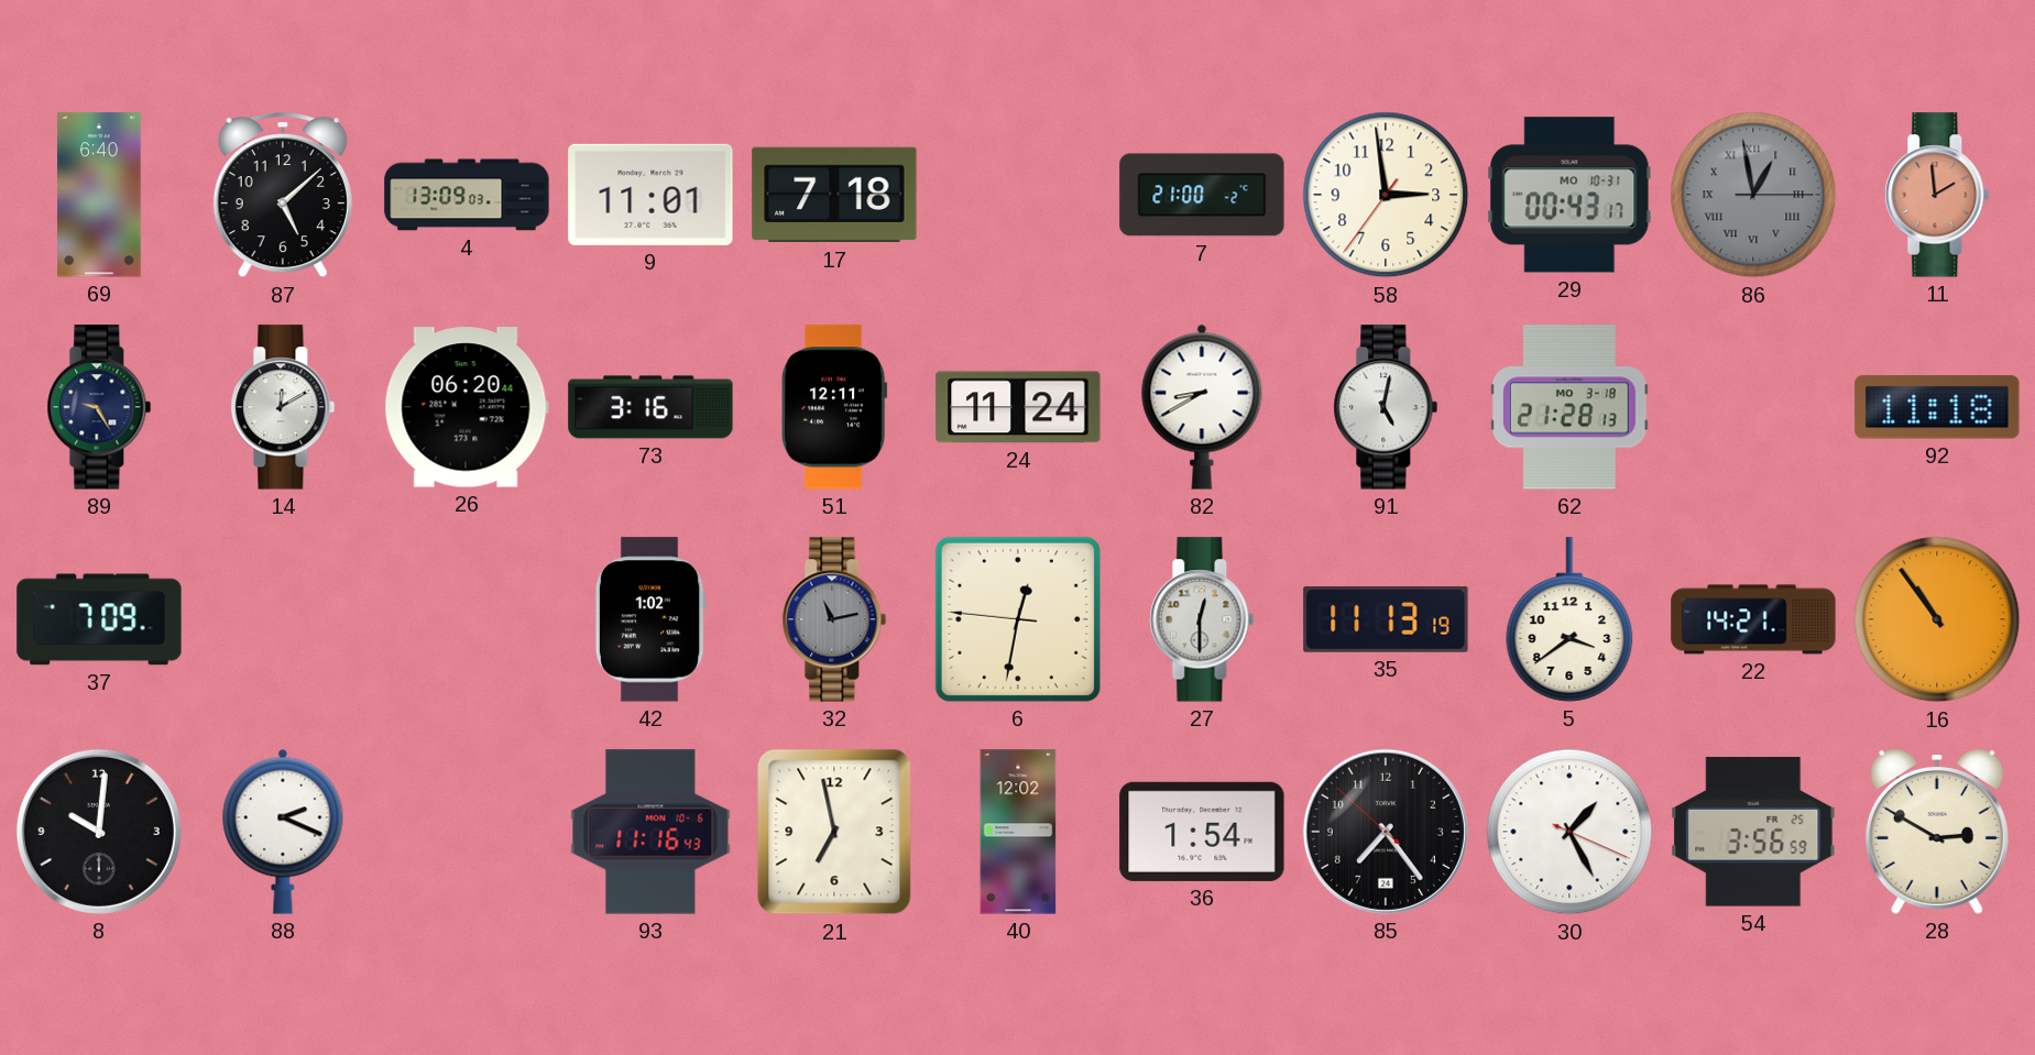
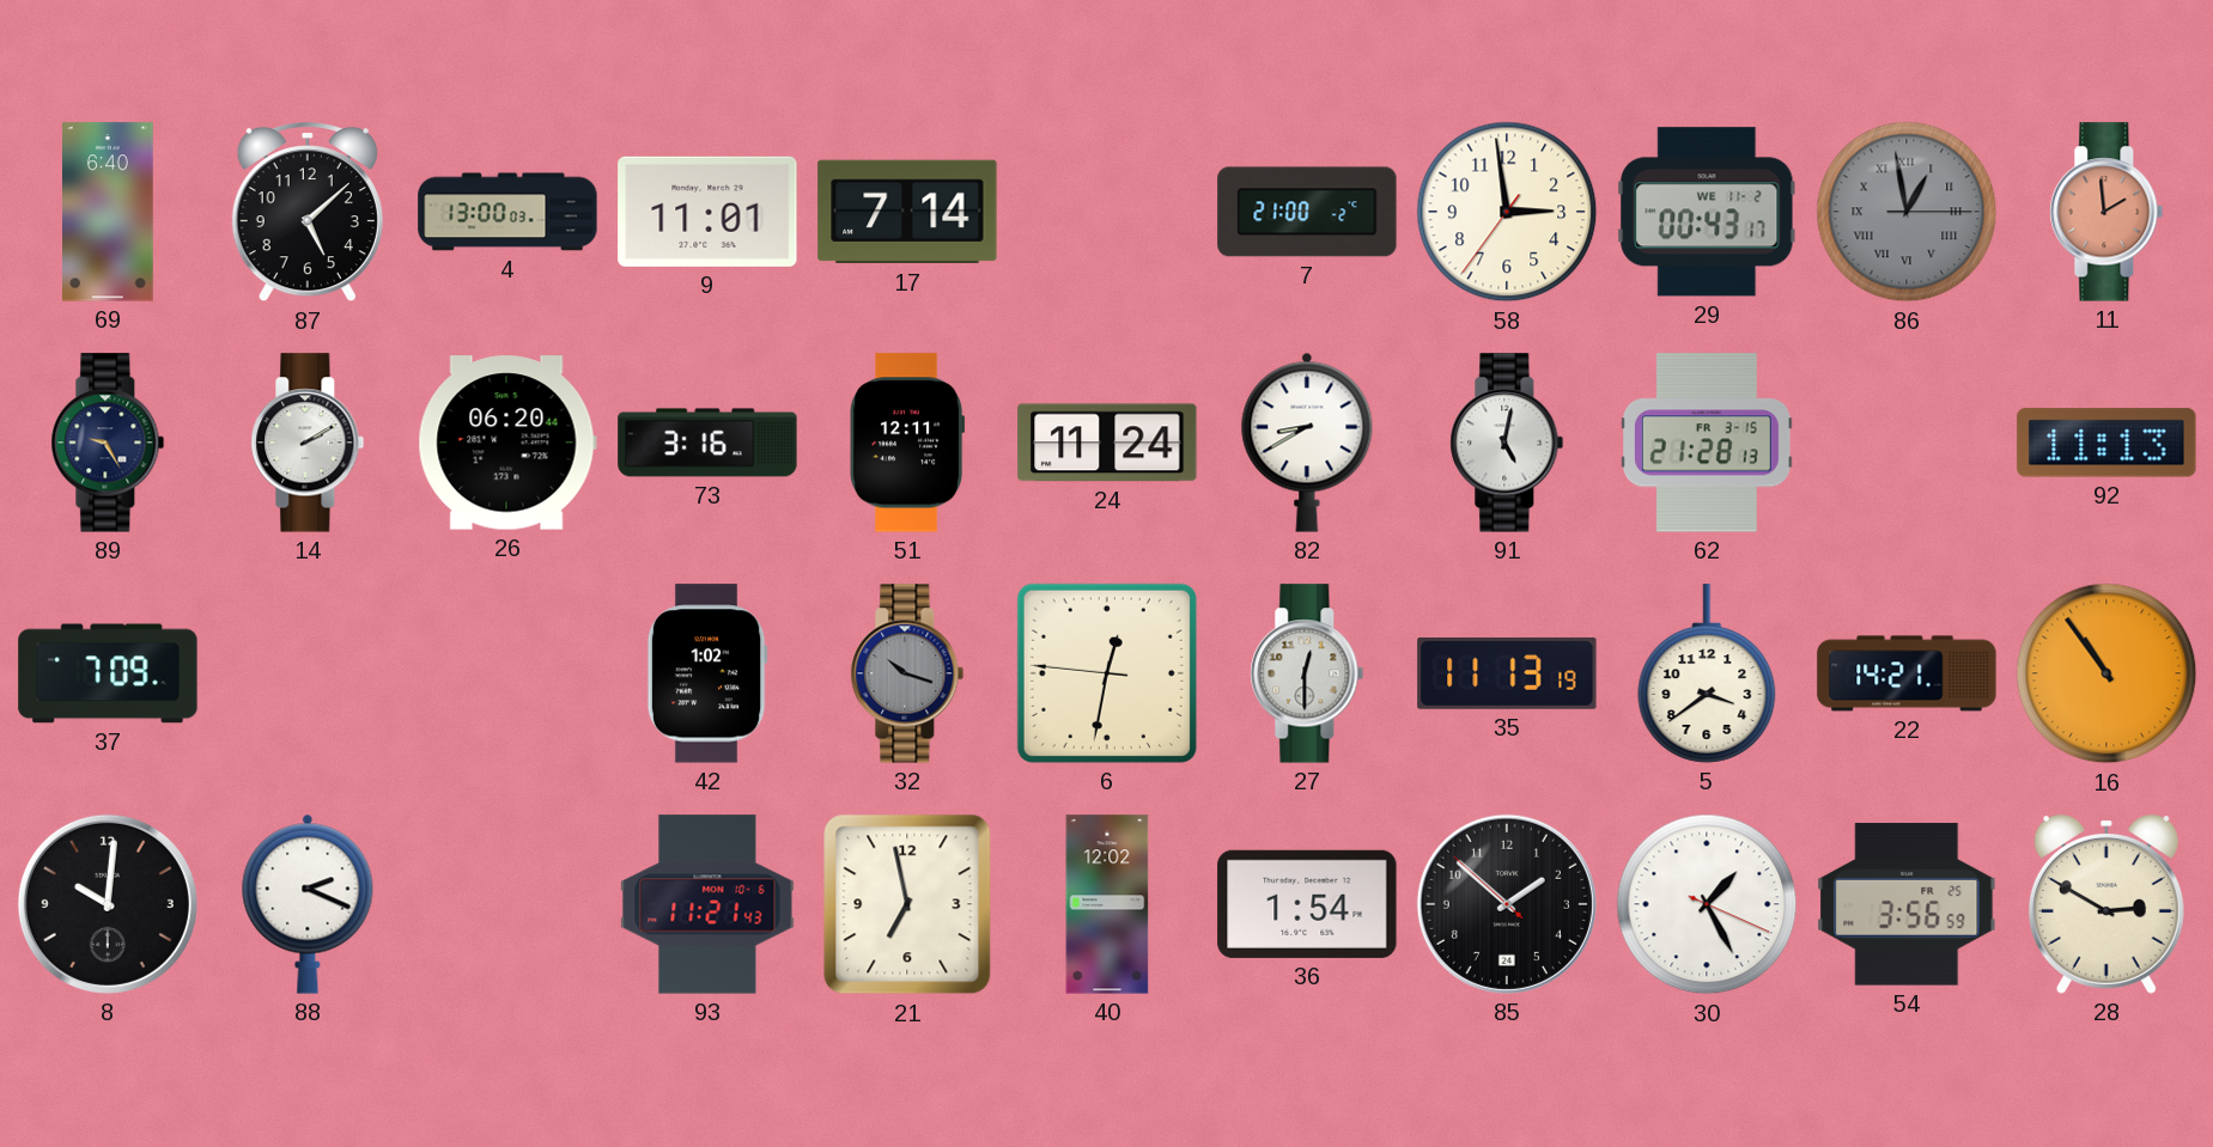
4: 13:09 -> 13:00
17: 7:18 -> 7:14
29 date: MO 10-31 -> WE 11-2
14: 12:10 -> 2:10
62 date: MO 3-18 -> FR 3-15
92: 11:18 -> 11:13
32: 11:13 -> 10:18
93: 11:16 -> 11:21
85: 7:23 -> 1:51
